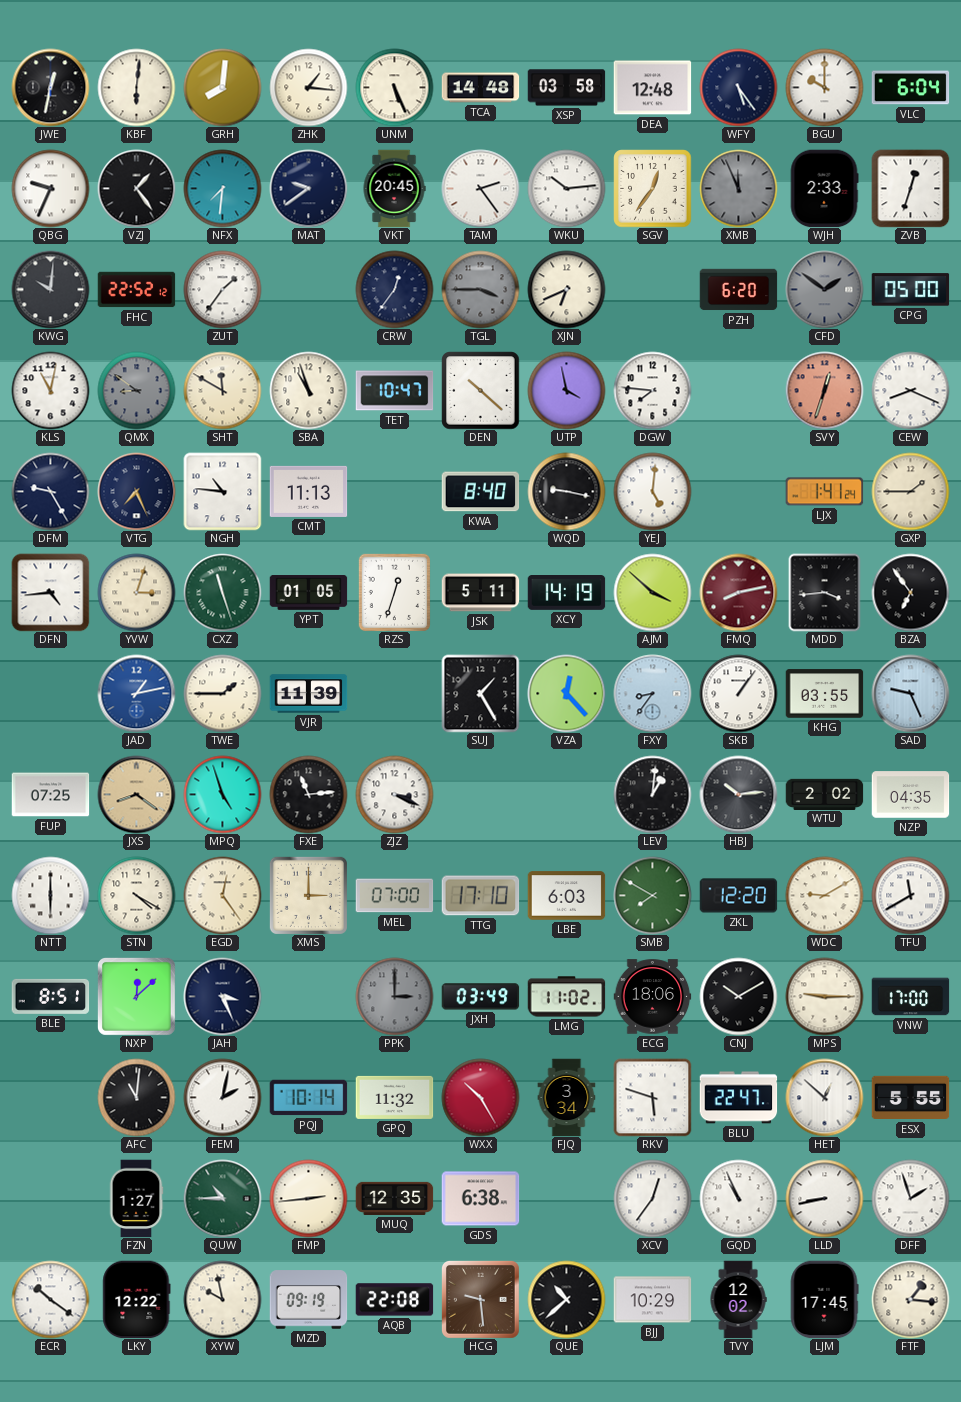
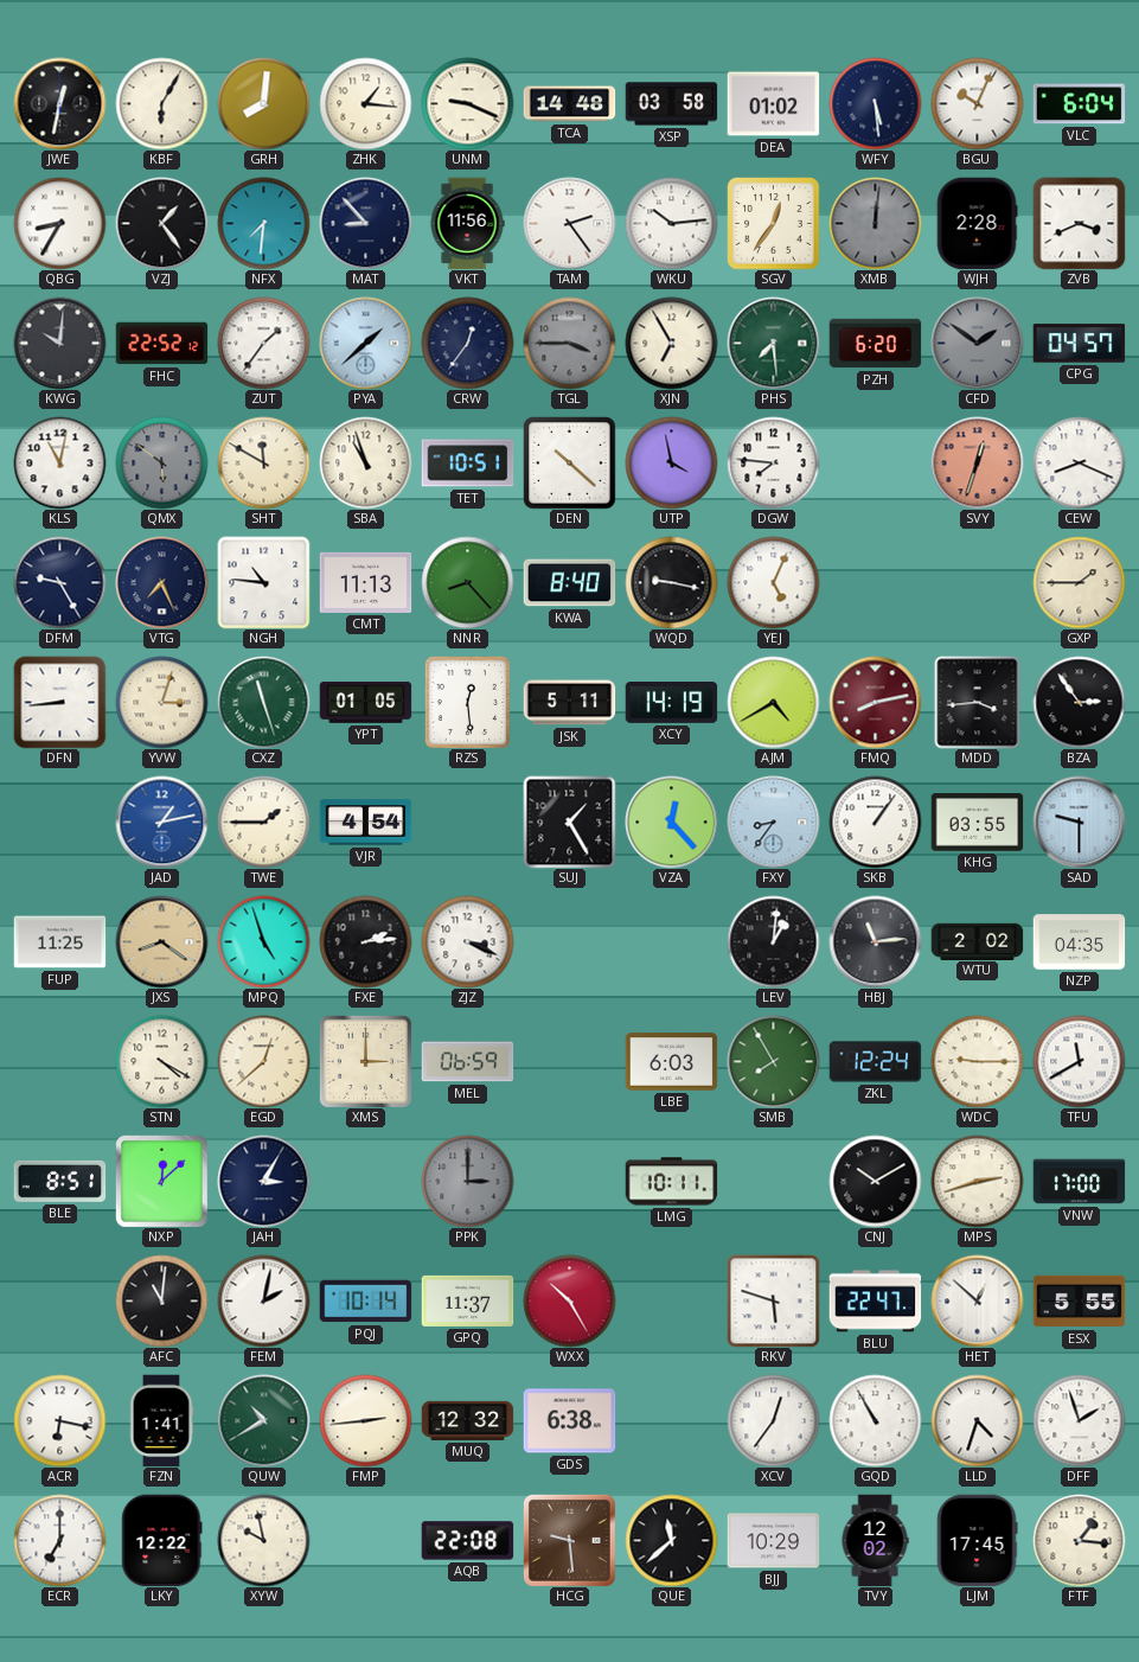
KBF: 6:01 -> 6:05
UNM: 5:26 -> 9:19
DEA: 12:48 -> 01:02
WFY: 5:24 -> 5:29
BGU: 10:00 -> 10:04
QBG: 9:34 -> 8:35
MAT: 9:39 -> 8:53
VKT: 20:45 -> 11:56
XMB: 11:56 -> 12:01
WJH: 2:33 -> 2:28
ZVB: 12:33 -> 3:41
PYA: none -> 1:38
XJN: 6:41 -> 6:55
PHS: none -> 7:29
CPG: 05:00 -> 04:57
QMX: 8:51 -> 5:51
TET: 10:47 -> 10:51
NNR: none -> 8:23
YEJ: 5:01 -> 5:04
LJX: 1:41 -> none
DFN: 4:44 -> 8:44
RZS: 12:33 -> 12:29
AJM: 3:52 -> 4:40
BZA: 6:54 -> 2:54
VJR: 11:39 -> 4:54
SAD: 9:26 -> 9:30
FUP: 07:25 -> 11:25
FXE: 11:14 -> 2:14
HBJ: 10:14 -> 11:14
NTT: 6:00 -> none
EGD: 12:24 -> 12:38
MEL: 07:00 -> 06:59
TTG: 17:10 -> none
SMB: 7:50 -> 7:55
ZKL: 12:20 -> 12:24
WDC: 9:10 -> 9:15
JAH: 3:26 -> 3:05
JXH: 03:49 -> none
LMG: 11:02 -> 10:11
ECG: 18:06 -> none
MPS: 9:15 -> 2:42
GPQ: 11:32 -> 11:37
FJQ: 3:34 -> none
ACR: none -> 6:17
FZN: 1:27 -> 1:41
QUW: 10:45 -> 10:40
MUQ: 12:35 -> 12:32
GQD: 10:56 -> 10:55
LLD: 8:43 -> 4:33
ECR: 10:21 -> 7:00
MZD: 09:19 -> none
QUE: 10:38 -> 11:38
